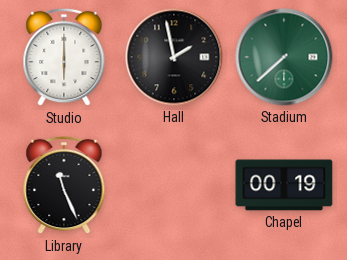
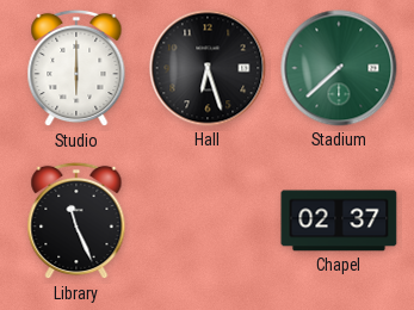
Hall: 1:58 -> 6:27
Chapel: 00:19 -> 02:37
